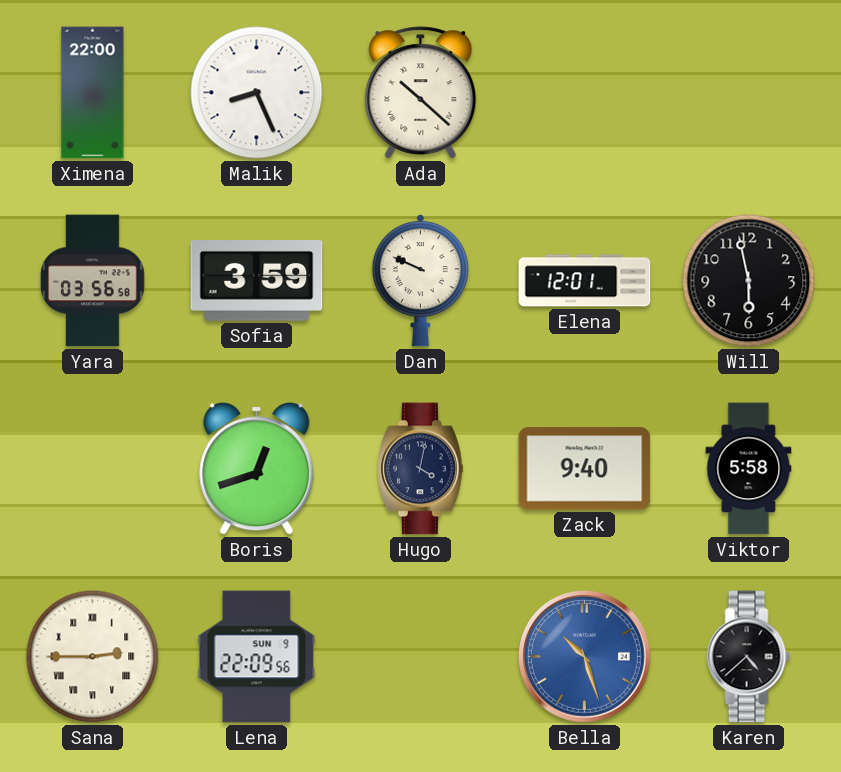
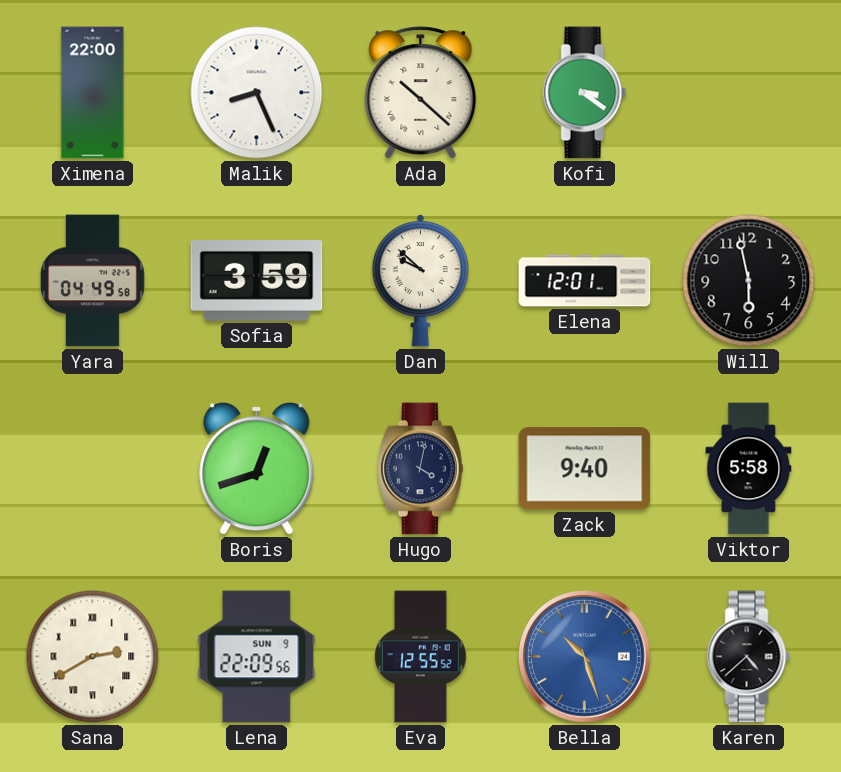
Kofi: none -> 3:21
Yara: 03:56 -> 04:49
Dan: 9:49 -> 9:52
Sana: 2:45 -> 2:40
Eva: none -> 12:55
